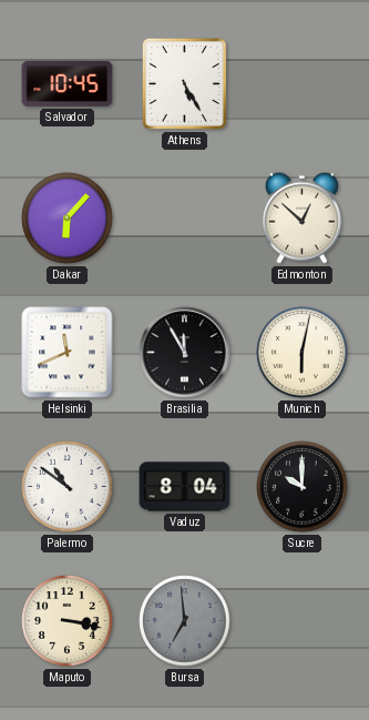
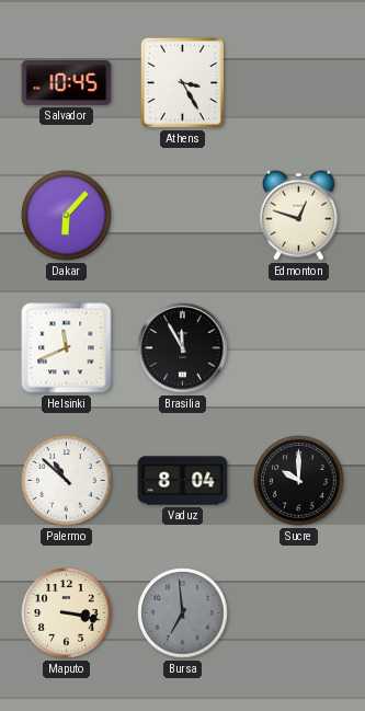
Athens: 5:25 -> 3:25
Edmonton: 12:52 -> 12:48
Munich: 6:02 -> none
Palermo: 10:51 -> 10:52
